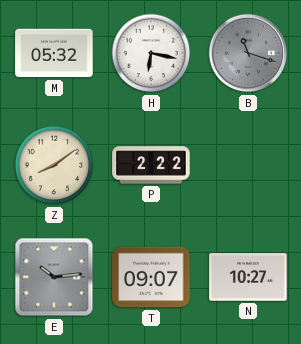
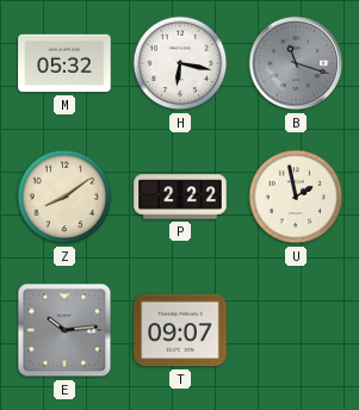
U: none -> 1:58
N: 10:27 -> none
